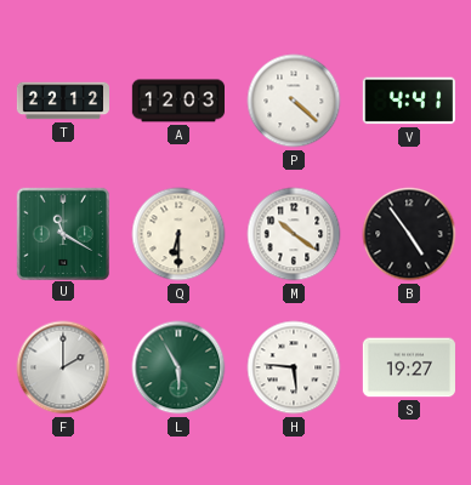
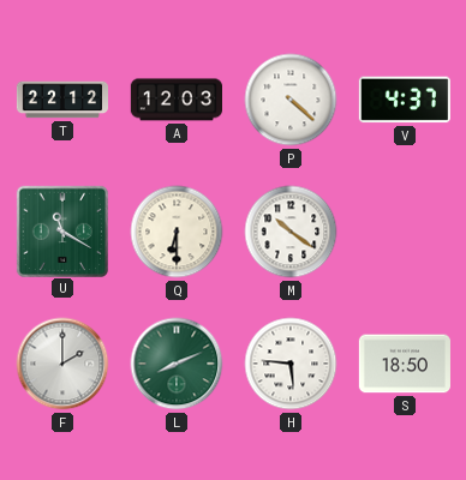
V: 4:41 -> 4:37
B: 4:54 -> none
L: 5:55 -> 8:11
S: 19:27 -> 18:50
